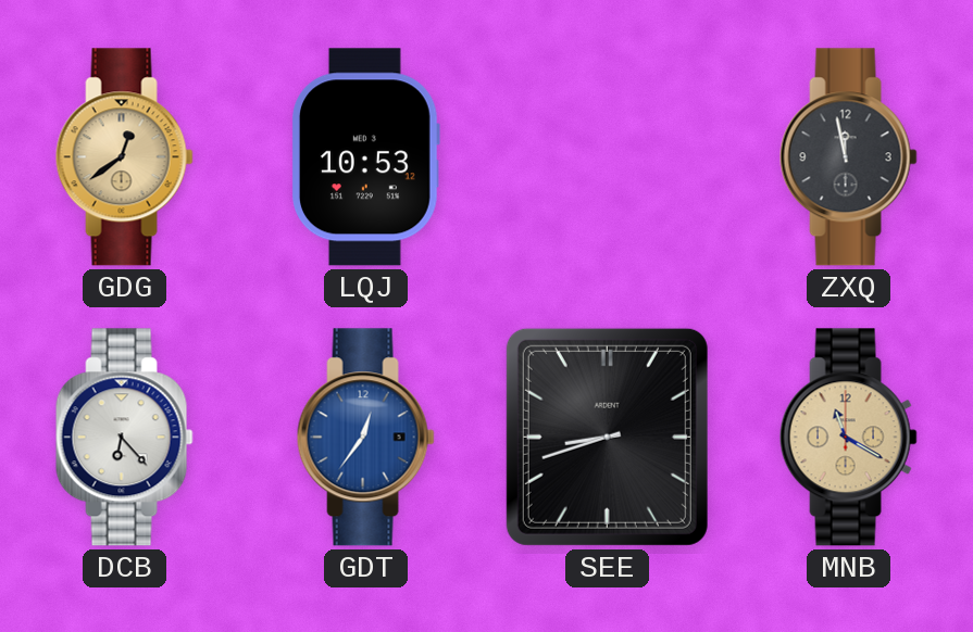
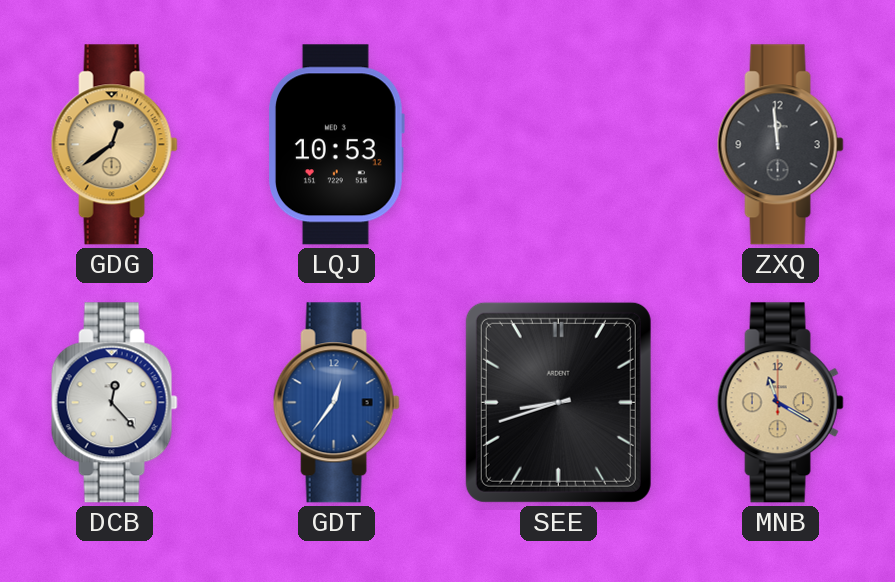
ZXQ: 11:58 -> 11:59
DCB: 6:23 -> 12:23
